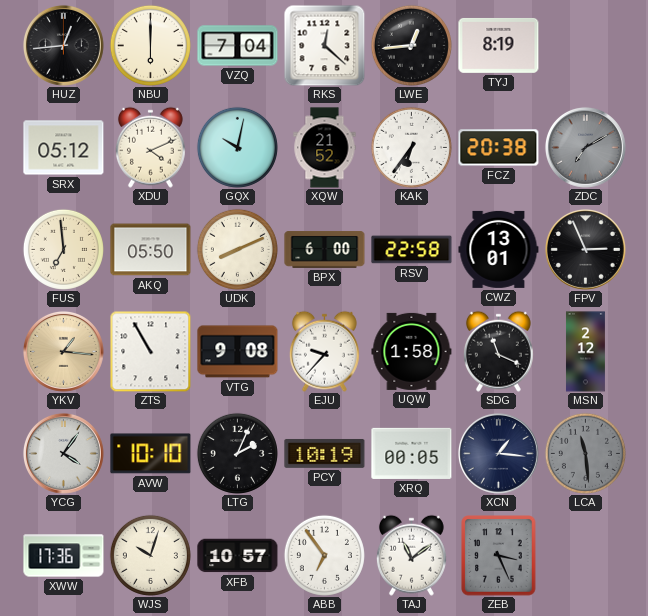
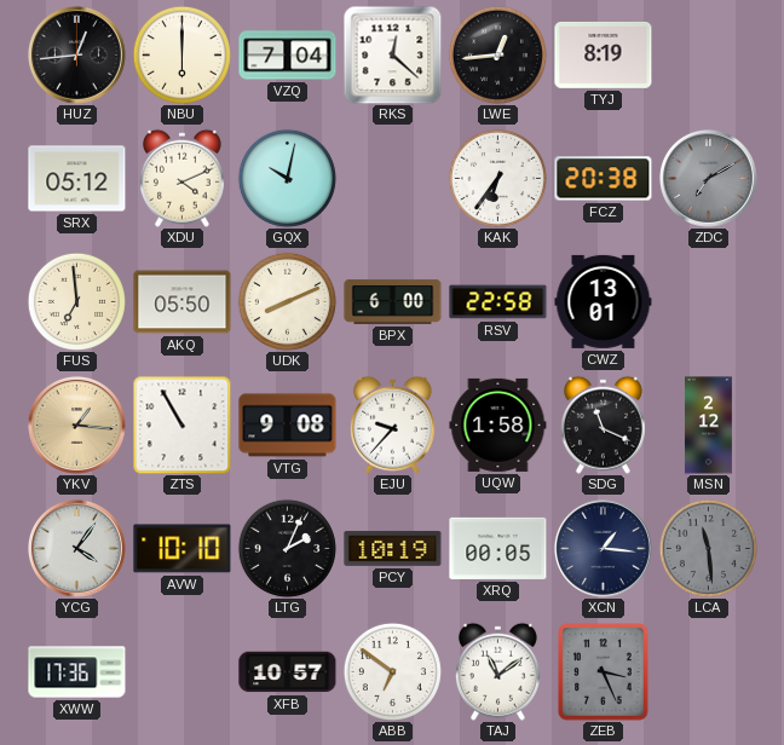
XQW: 21:52 -> none
FPV: 2:56 -> none
WJS: 10:03 -> none
ABB: 6:54 -> 6:51
